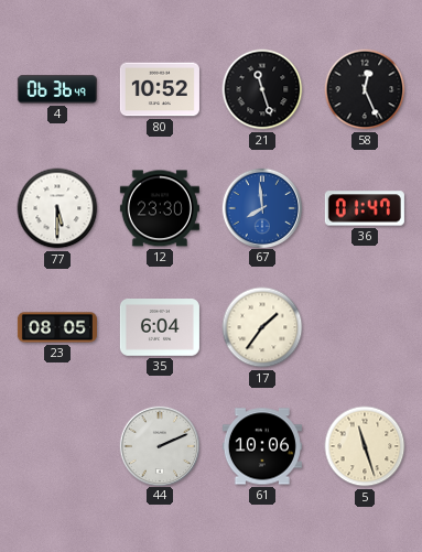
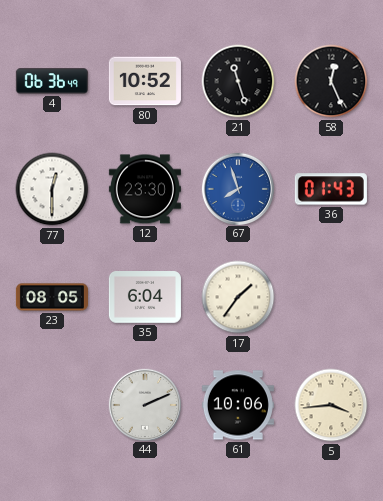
77: 5:30 -> 12:30
67: 7:59 -> 7:57
36: 01:47 -> 01:43
5: 11:27 -> 3:44
